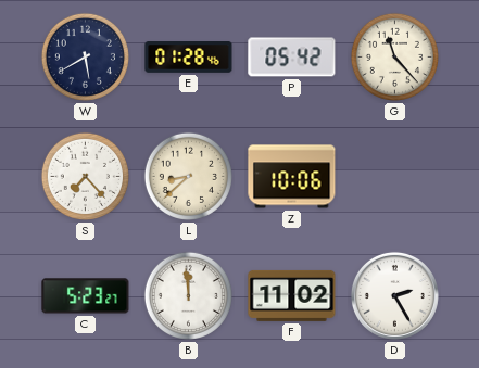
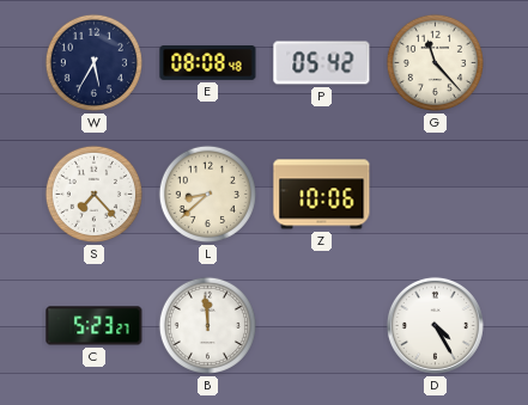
W: 5:40 -> 5:35
E: 01:28 -> 08:08
F: 11:02 -> none
D: 2:25 -> 4:25
